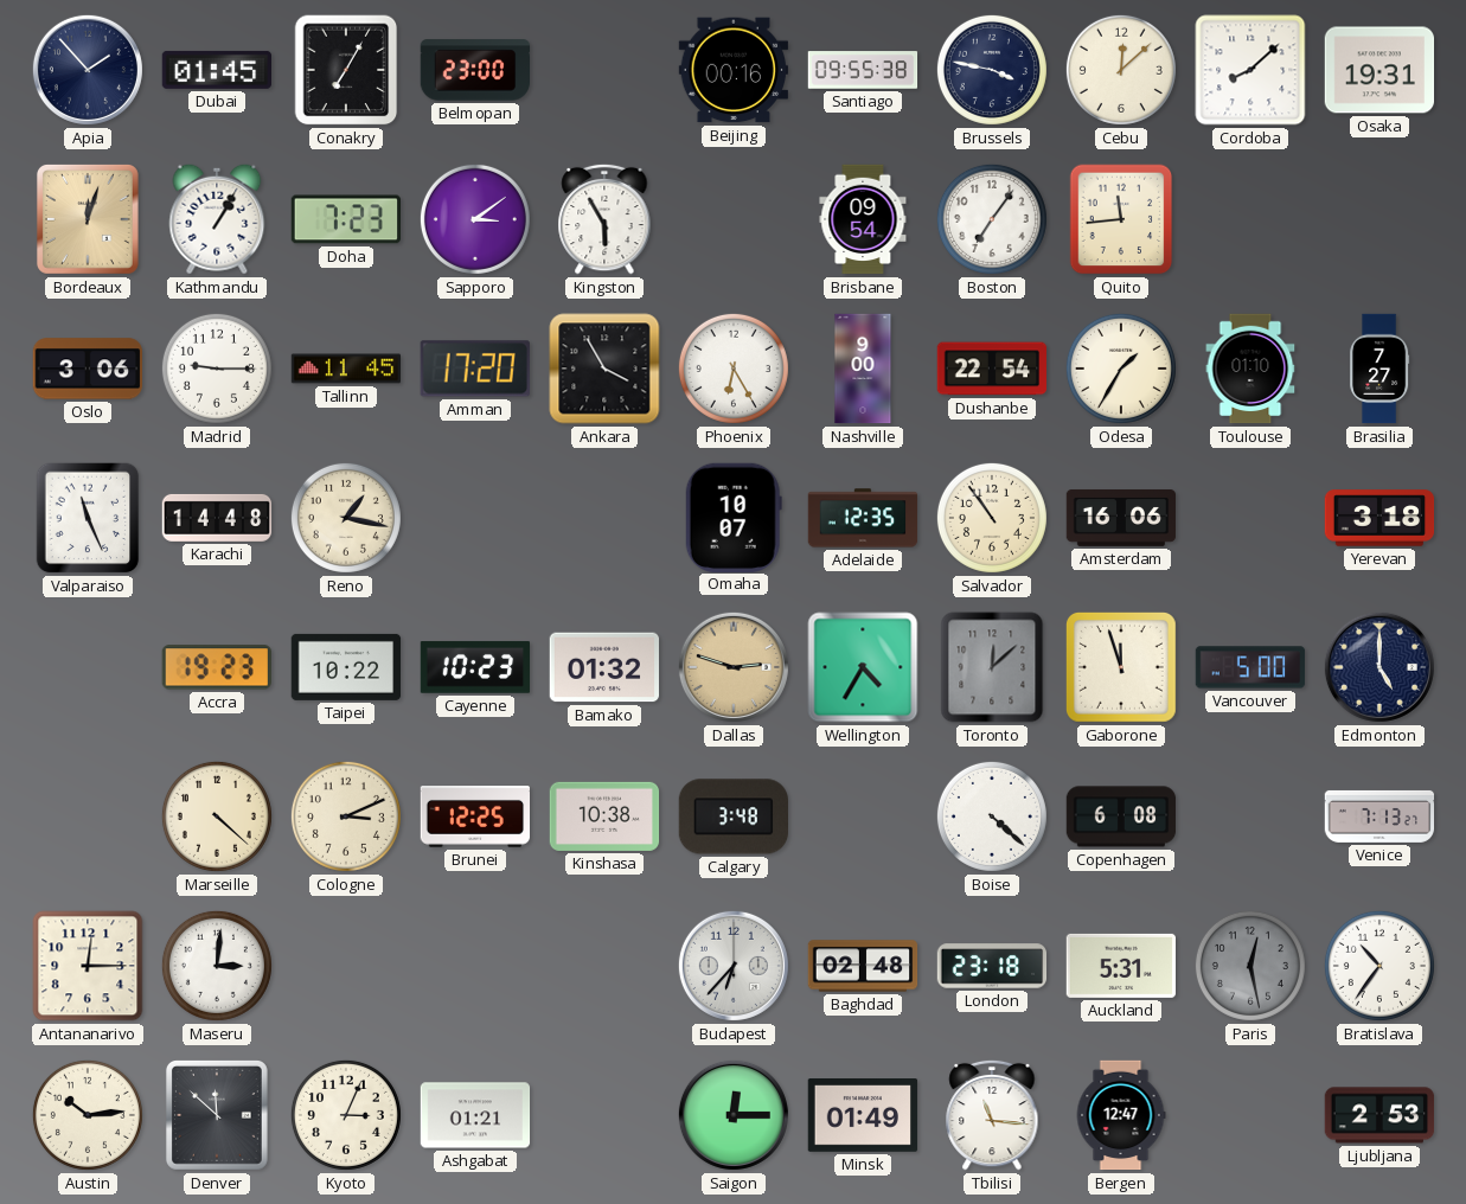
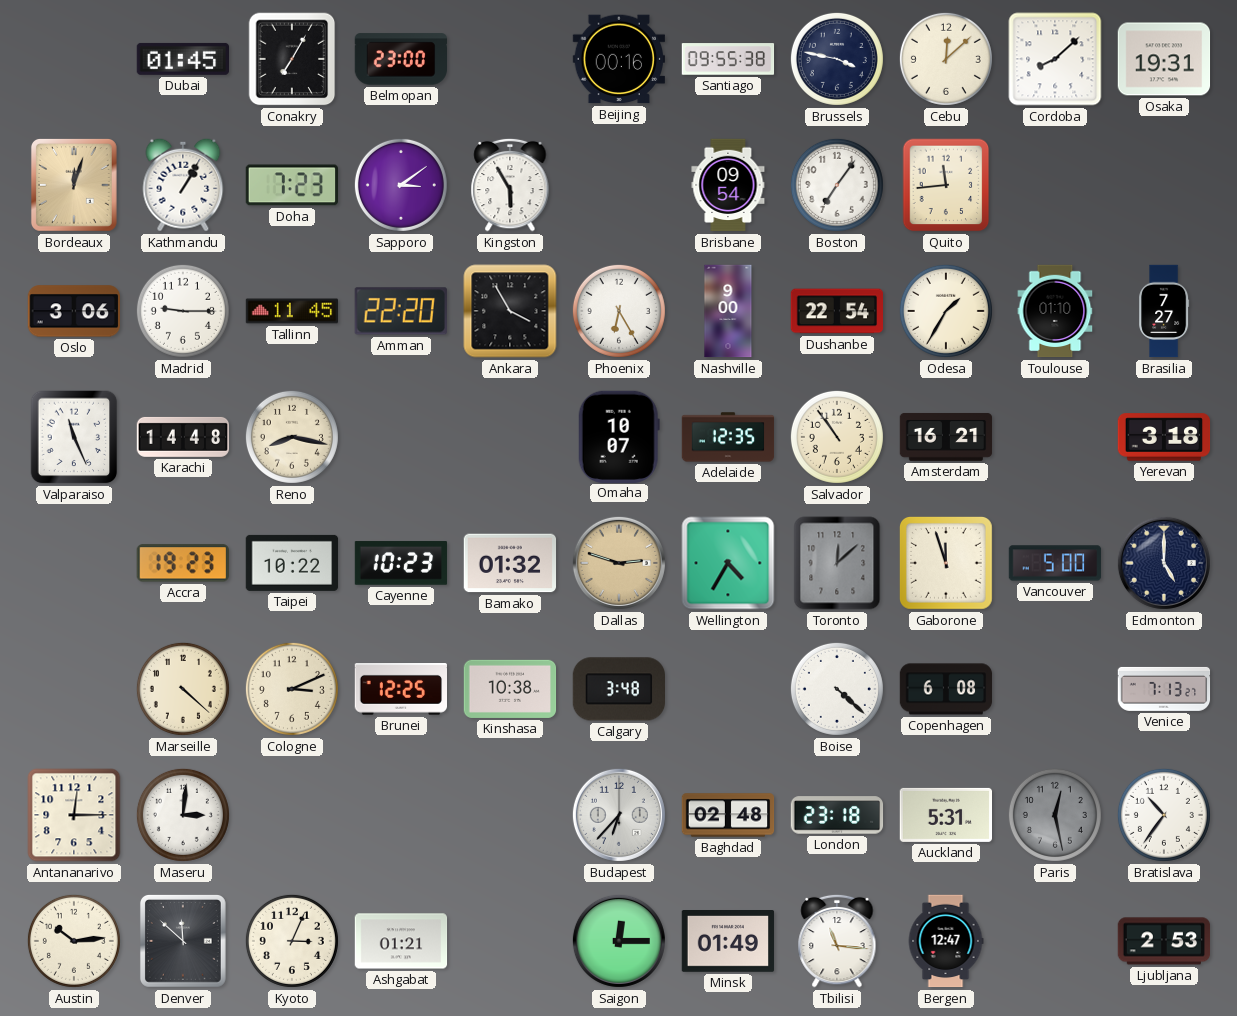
Apia: 1:53 -> none
Amman: 17:20 -> 22:20
Reno: 1:17 -> 8:17
Amsterdam: 16:06 -> 16:21
